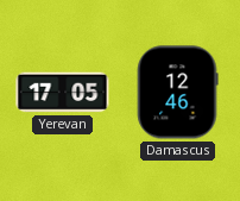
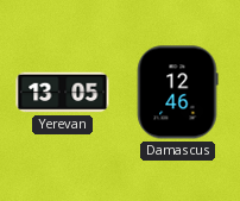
Yerevan: 17:05 -> 13:05
